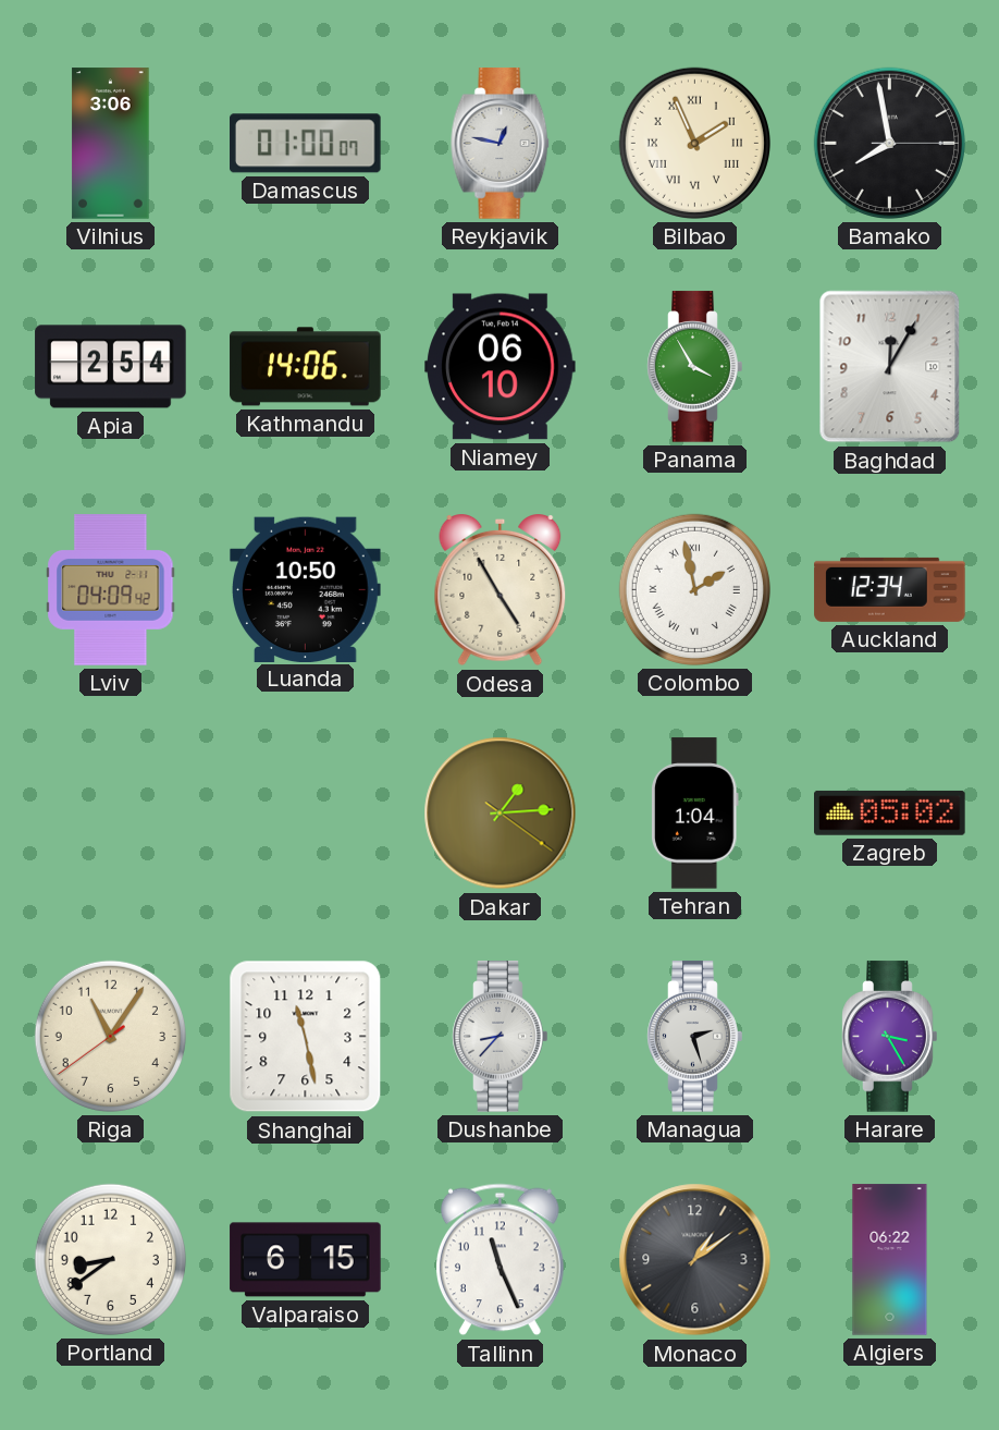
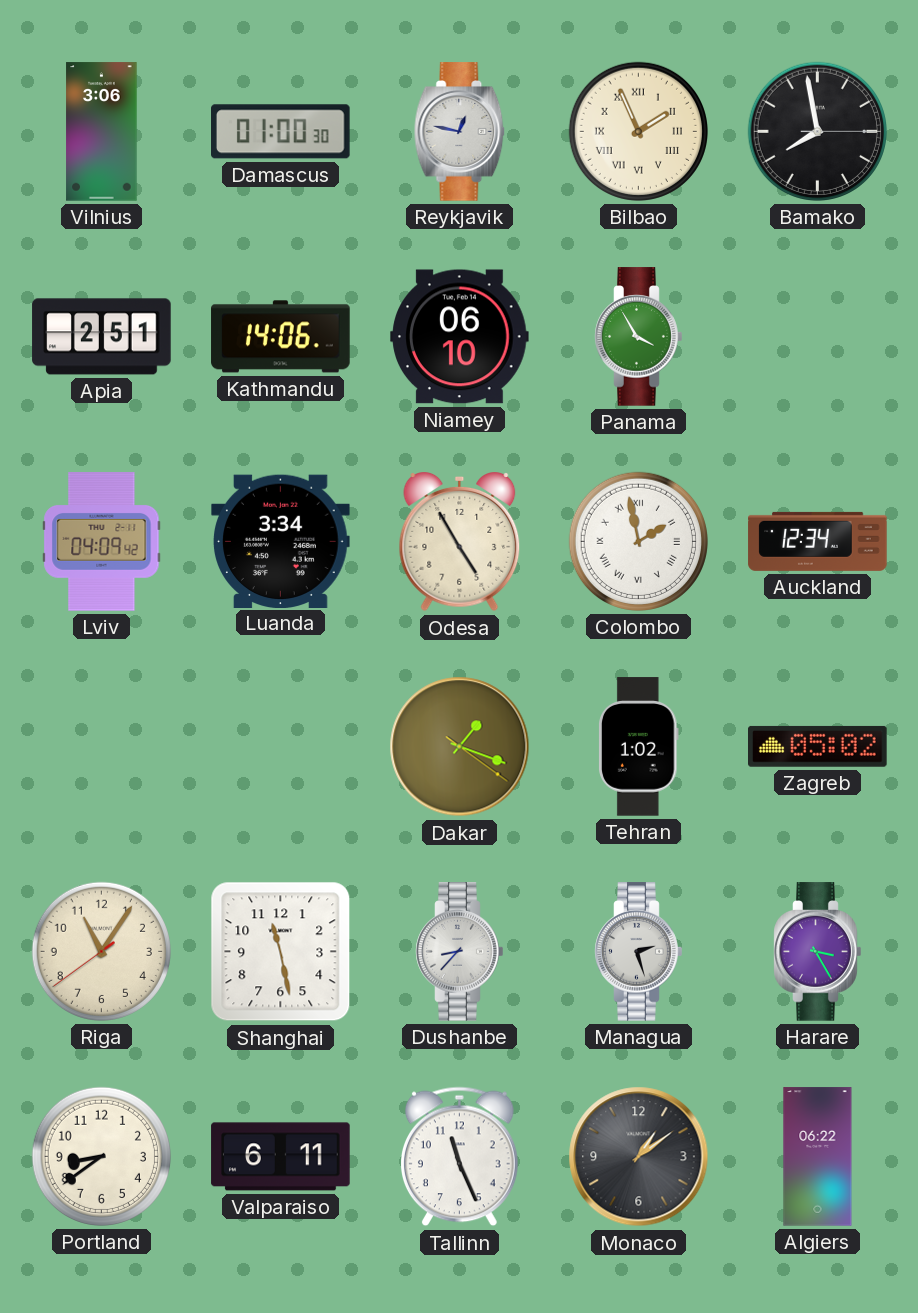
Damascus: 01:00:07 -> 01:00:30
Apia: 2:54 -> 2:51
Baghdad: 12:05 -> none
Luanda: 10:50 -> 3:34
Dakar: 1:14 -> 1:18
Tehran: 1:04 -> 1:02
Valparaiso: 6:15 -> 6:11
